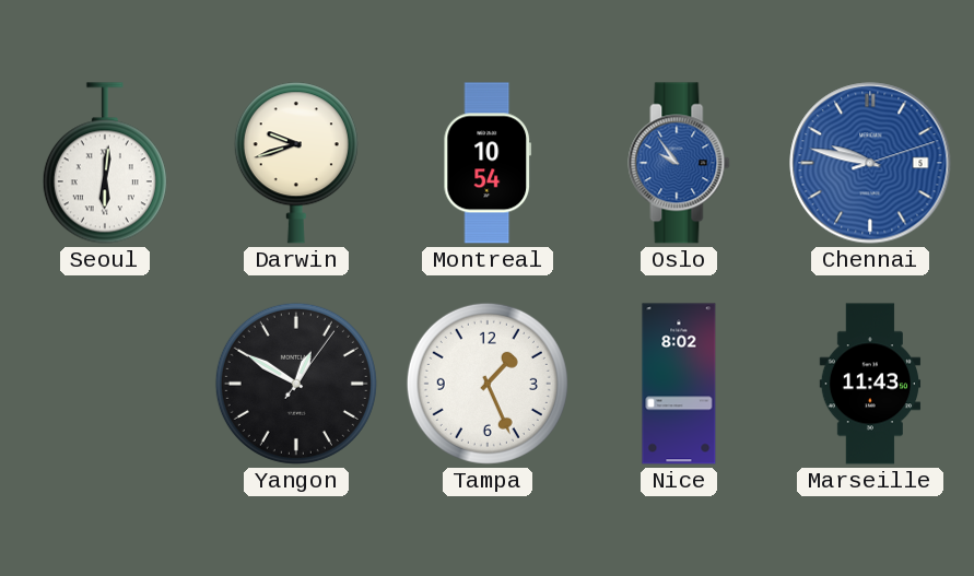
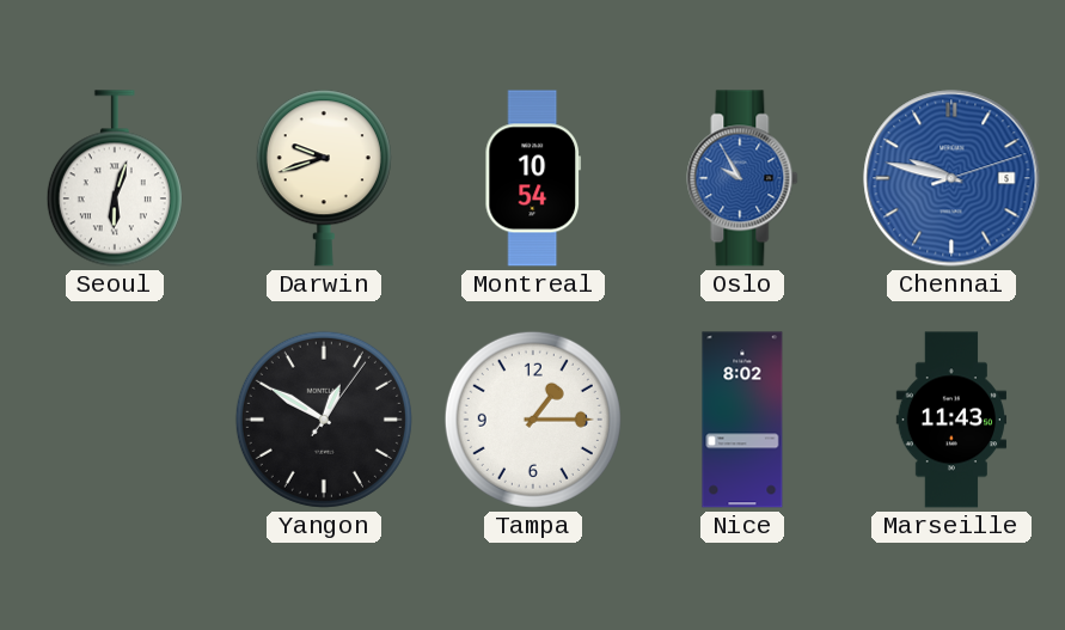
Seoul: 6:01 -> 6:03
Oslo: 9:54 -> 9:55
Tampa: 1:26 -> 1:15
